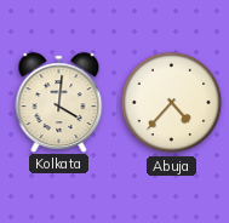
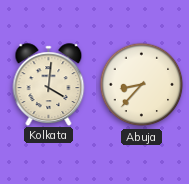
Abuja: 4:37 -> 8:37
